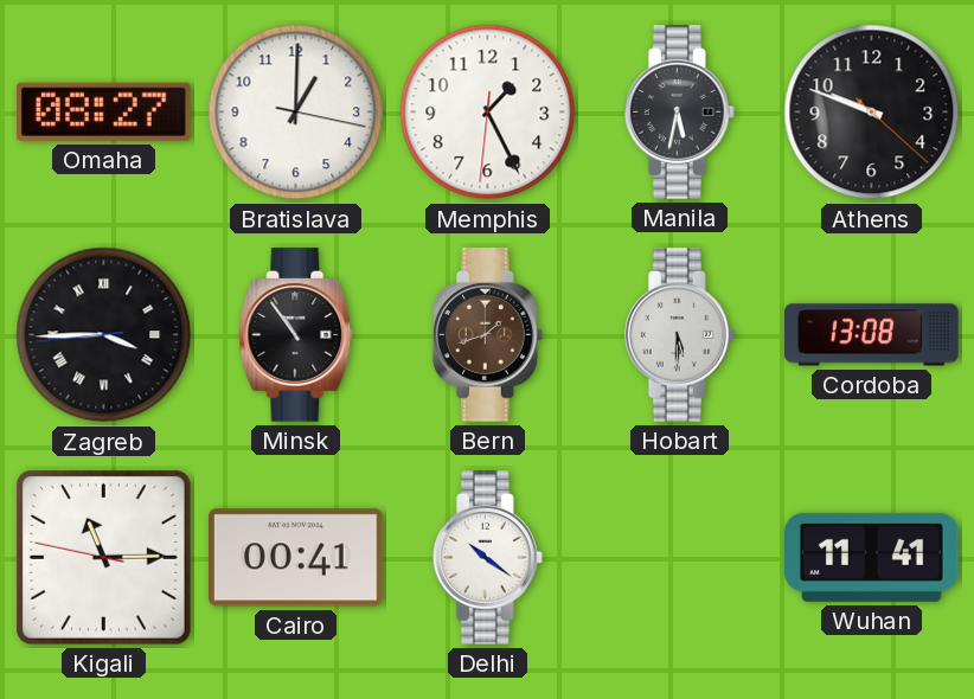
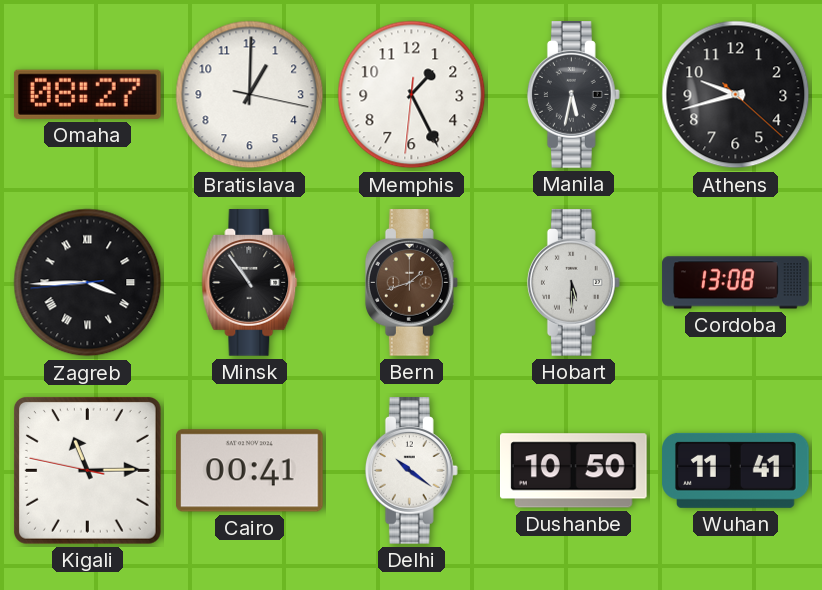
Athens: 9:48 -> 9:42
Dushanbe: none -> 10:50
